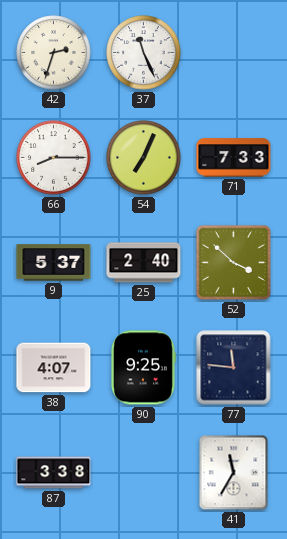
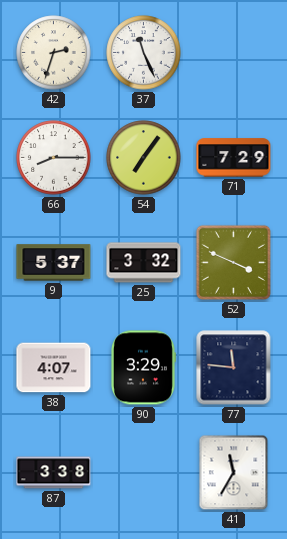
54: 7:04 -> 7:06
71: 7:33 -> 7:29
25: 2:40 -> 3:32
52: 3:52 -> 3:49
90: 9:25 -> 3:29
